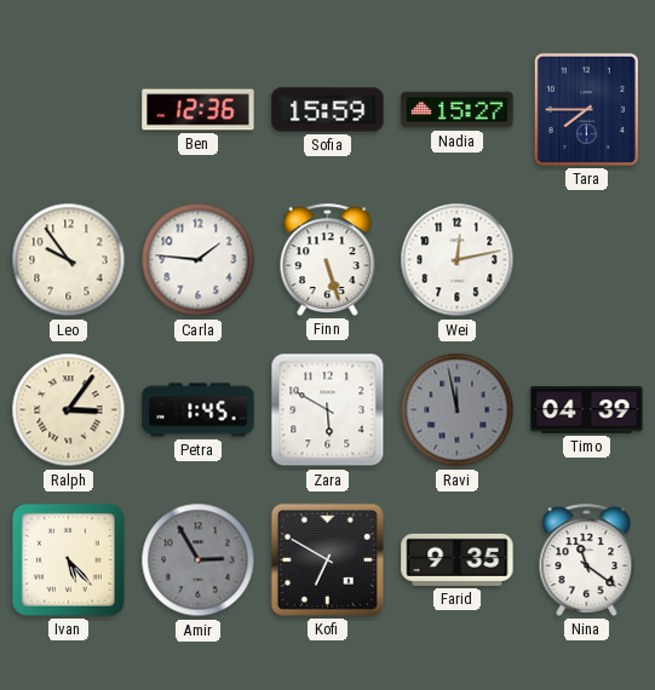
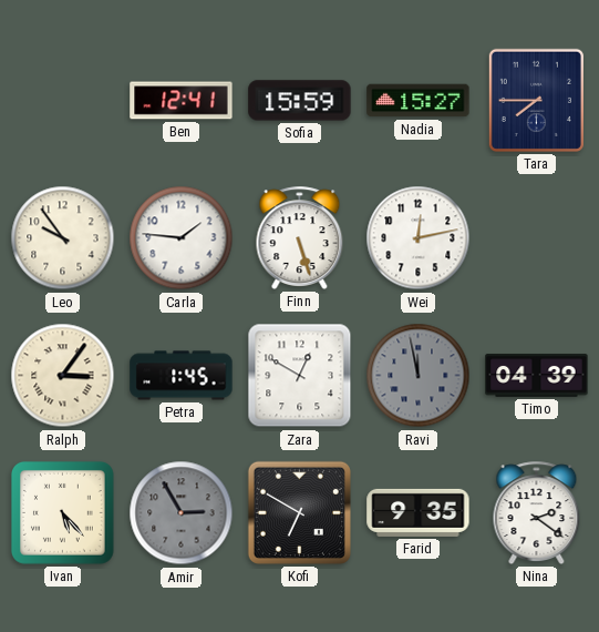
Ben: 12:36 -> 12:41
Zara: 5:50 -> 12:50
Nina: 11:21 -> 2:21
